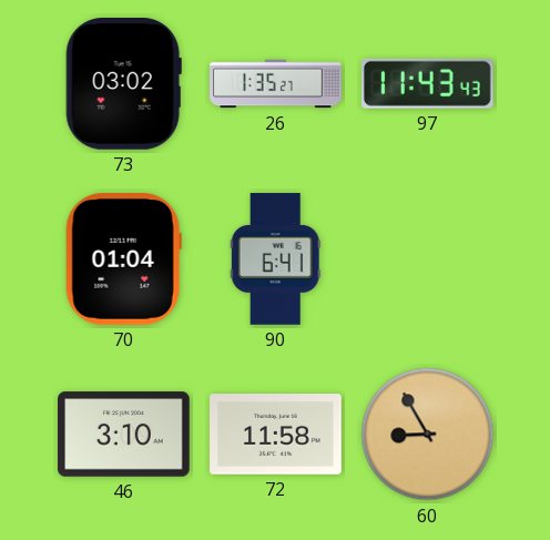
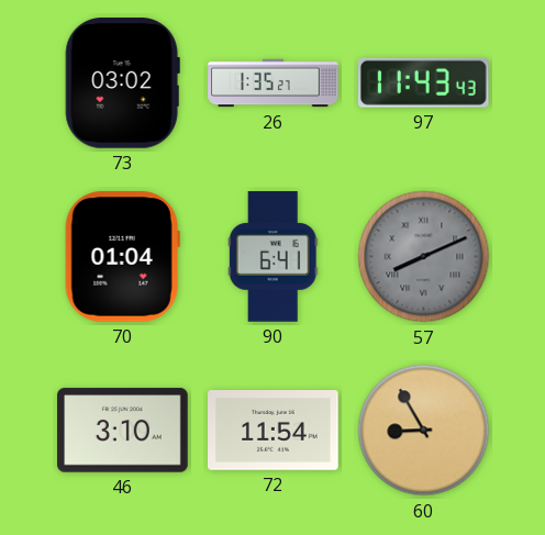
57: none -> 8:11
72: 11:58 -> 11:54
